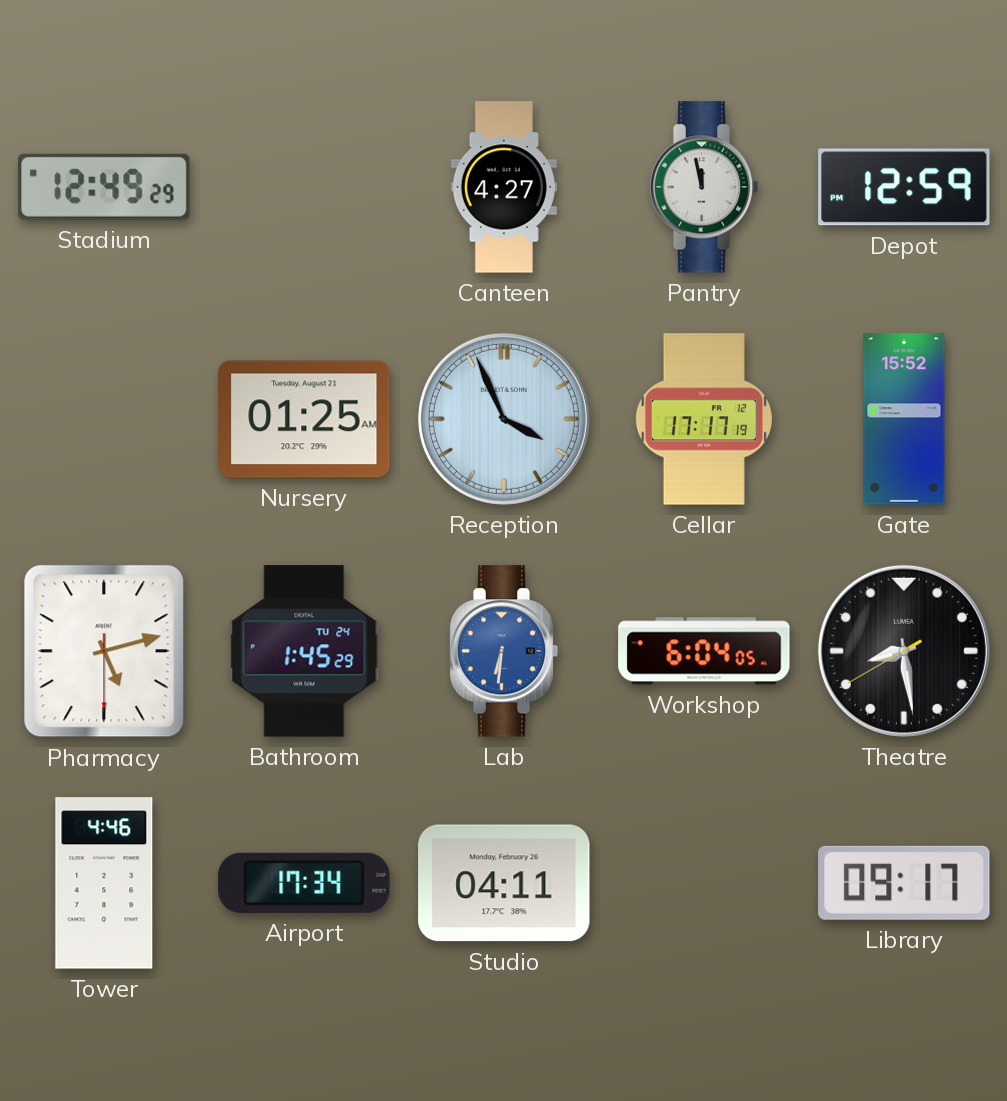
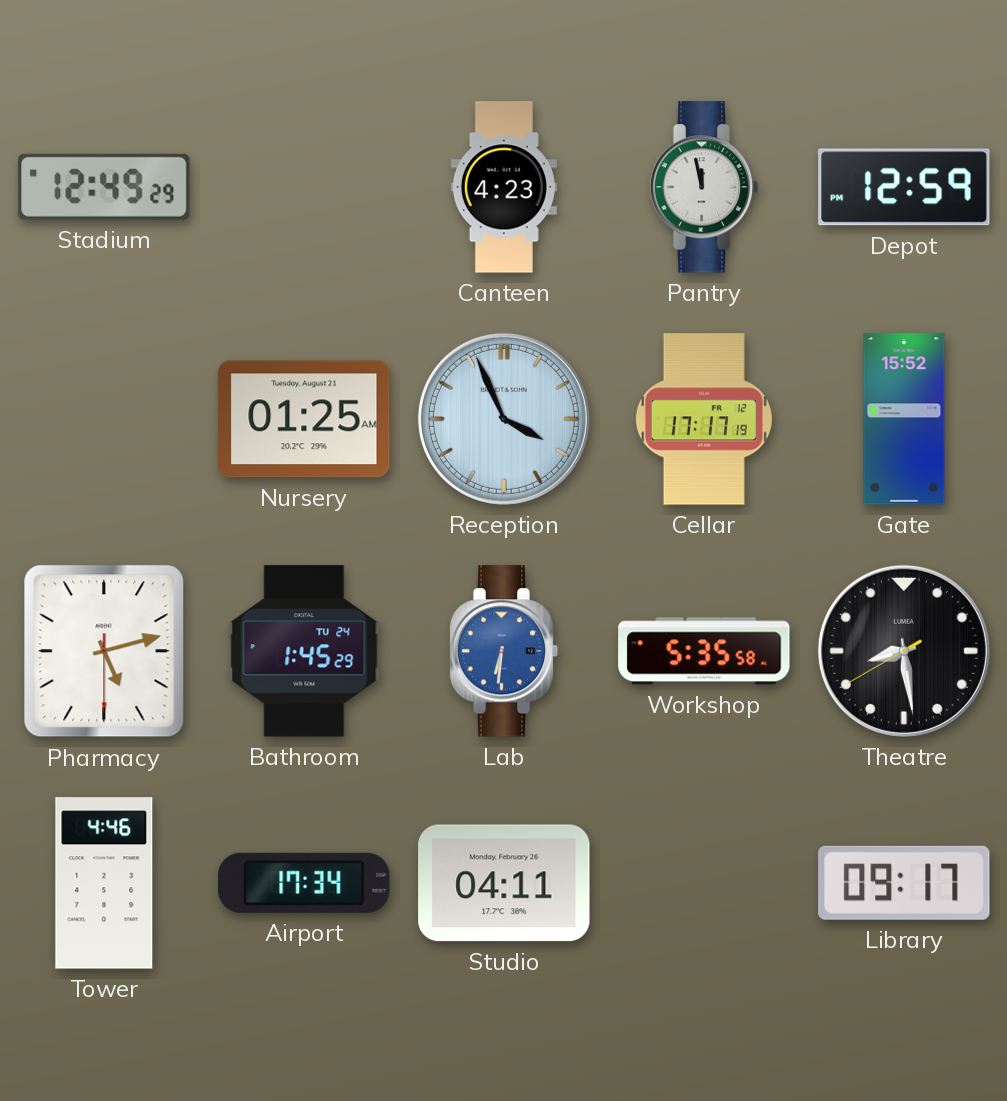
Canteen: 4:27 -> 4:23
Workshop: 6:04 -> 5:35
